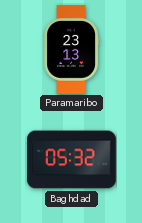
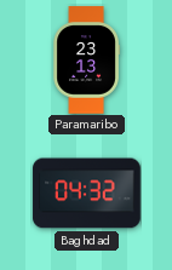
Baghdad: 05:32 -> 04:32
